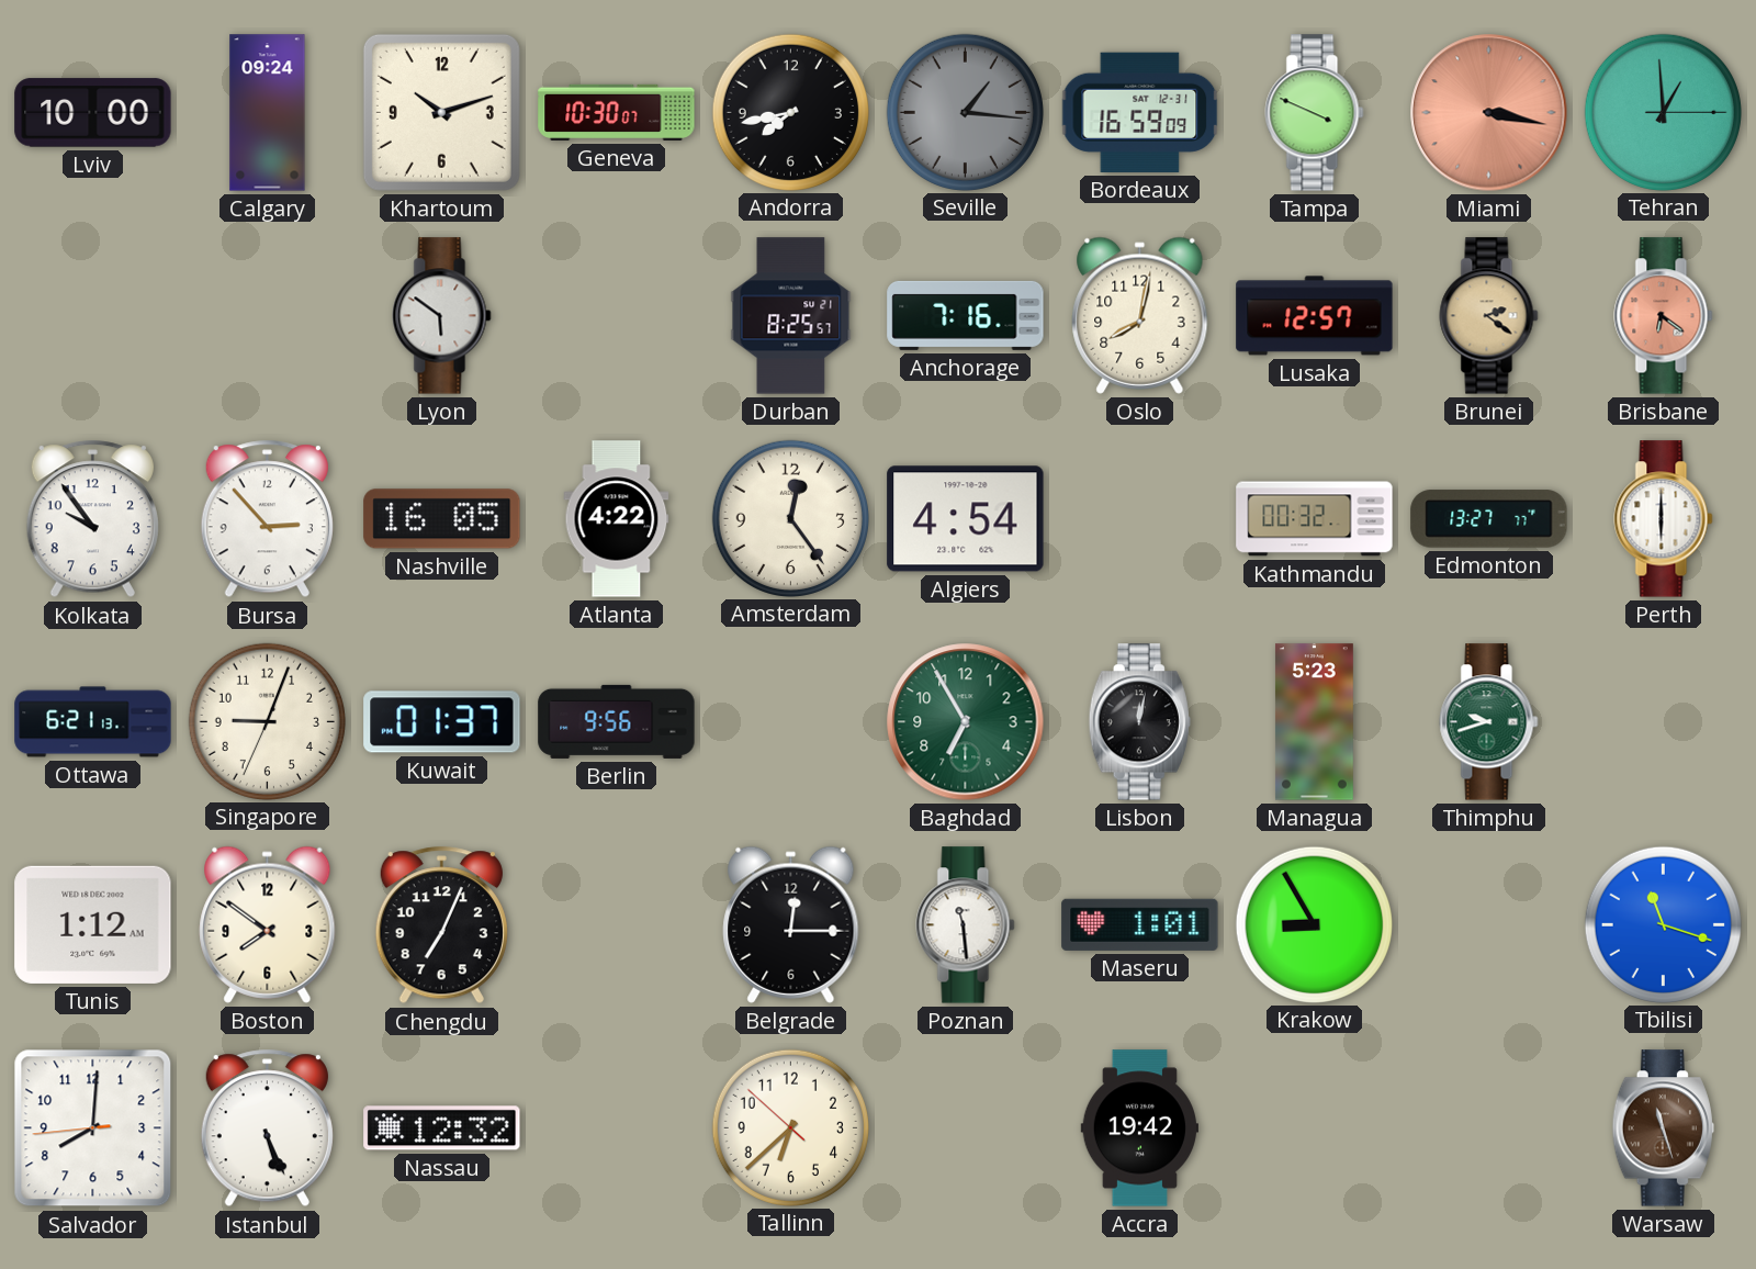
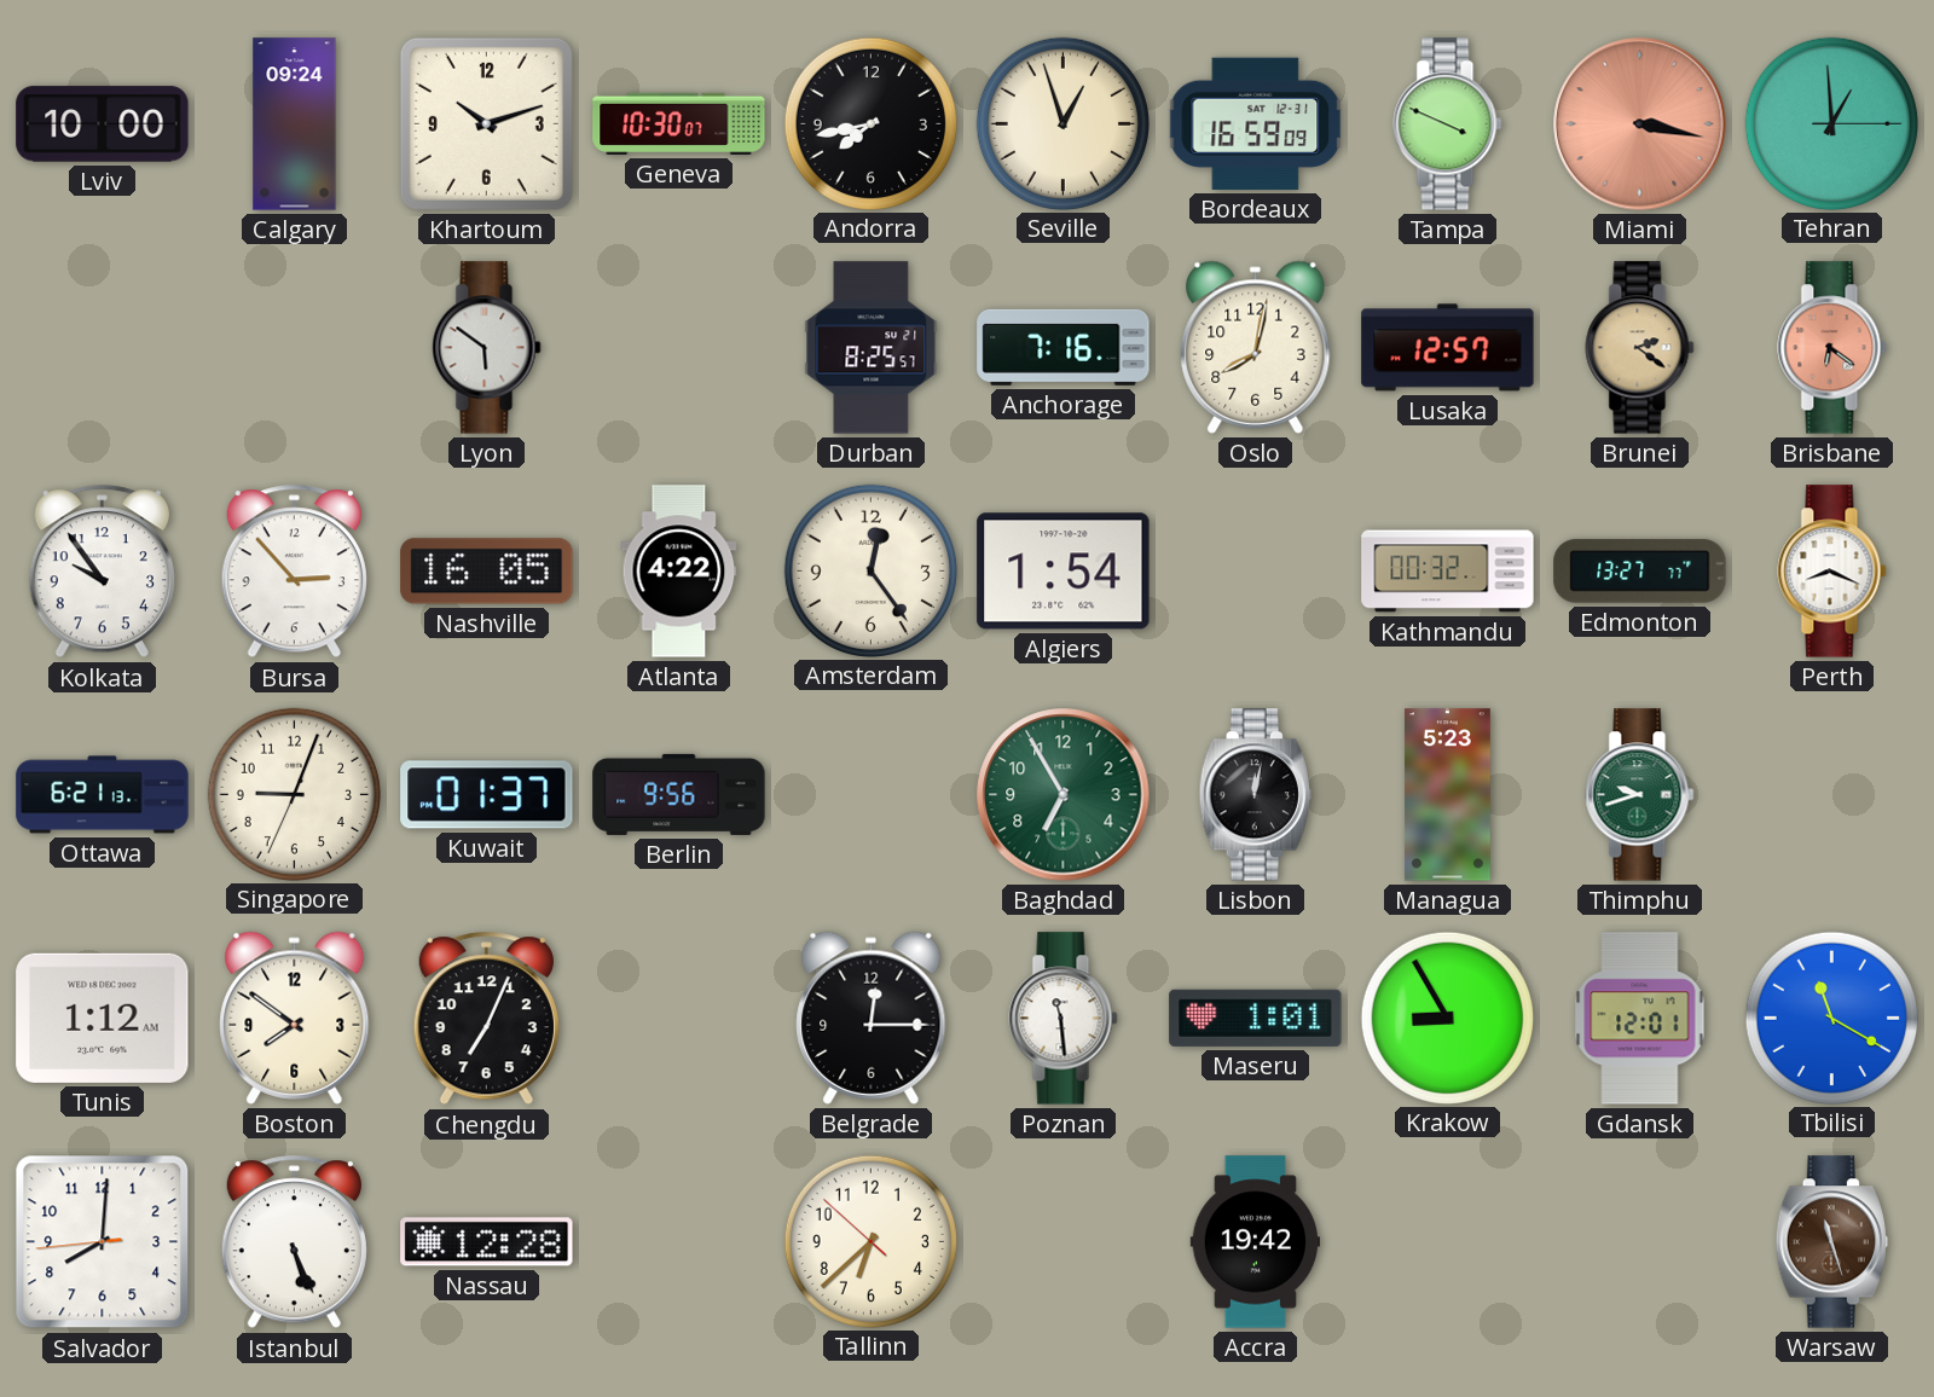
Seville: 1:16 -> 12:57
Seville dial: grey -> cream
Algiers: 4:54 -> 1:54
Perth: 6:00 -> 8:19
Gdansk: none -> 12:01
Tbilisi: 11:18 -> 11:20
Nassau: 12:32 -> 12:28
